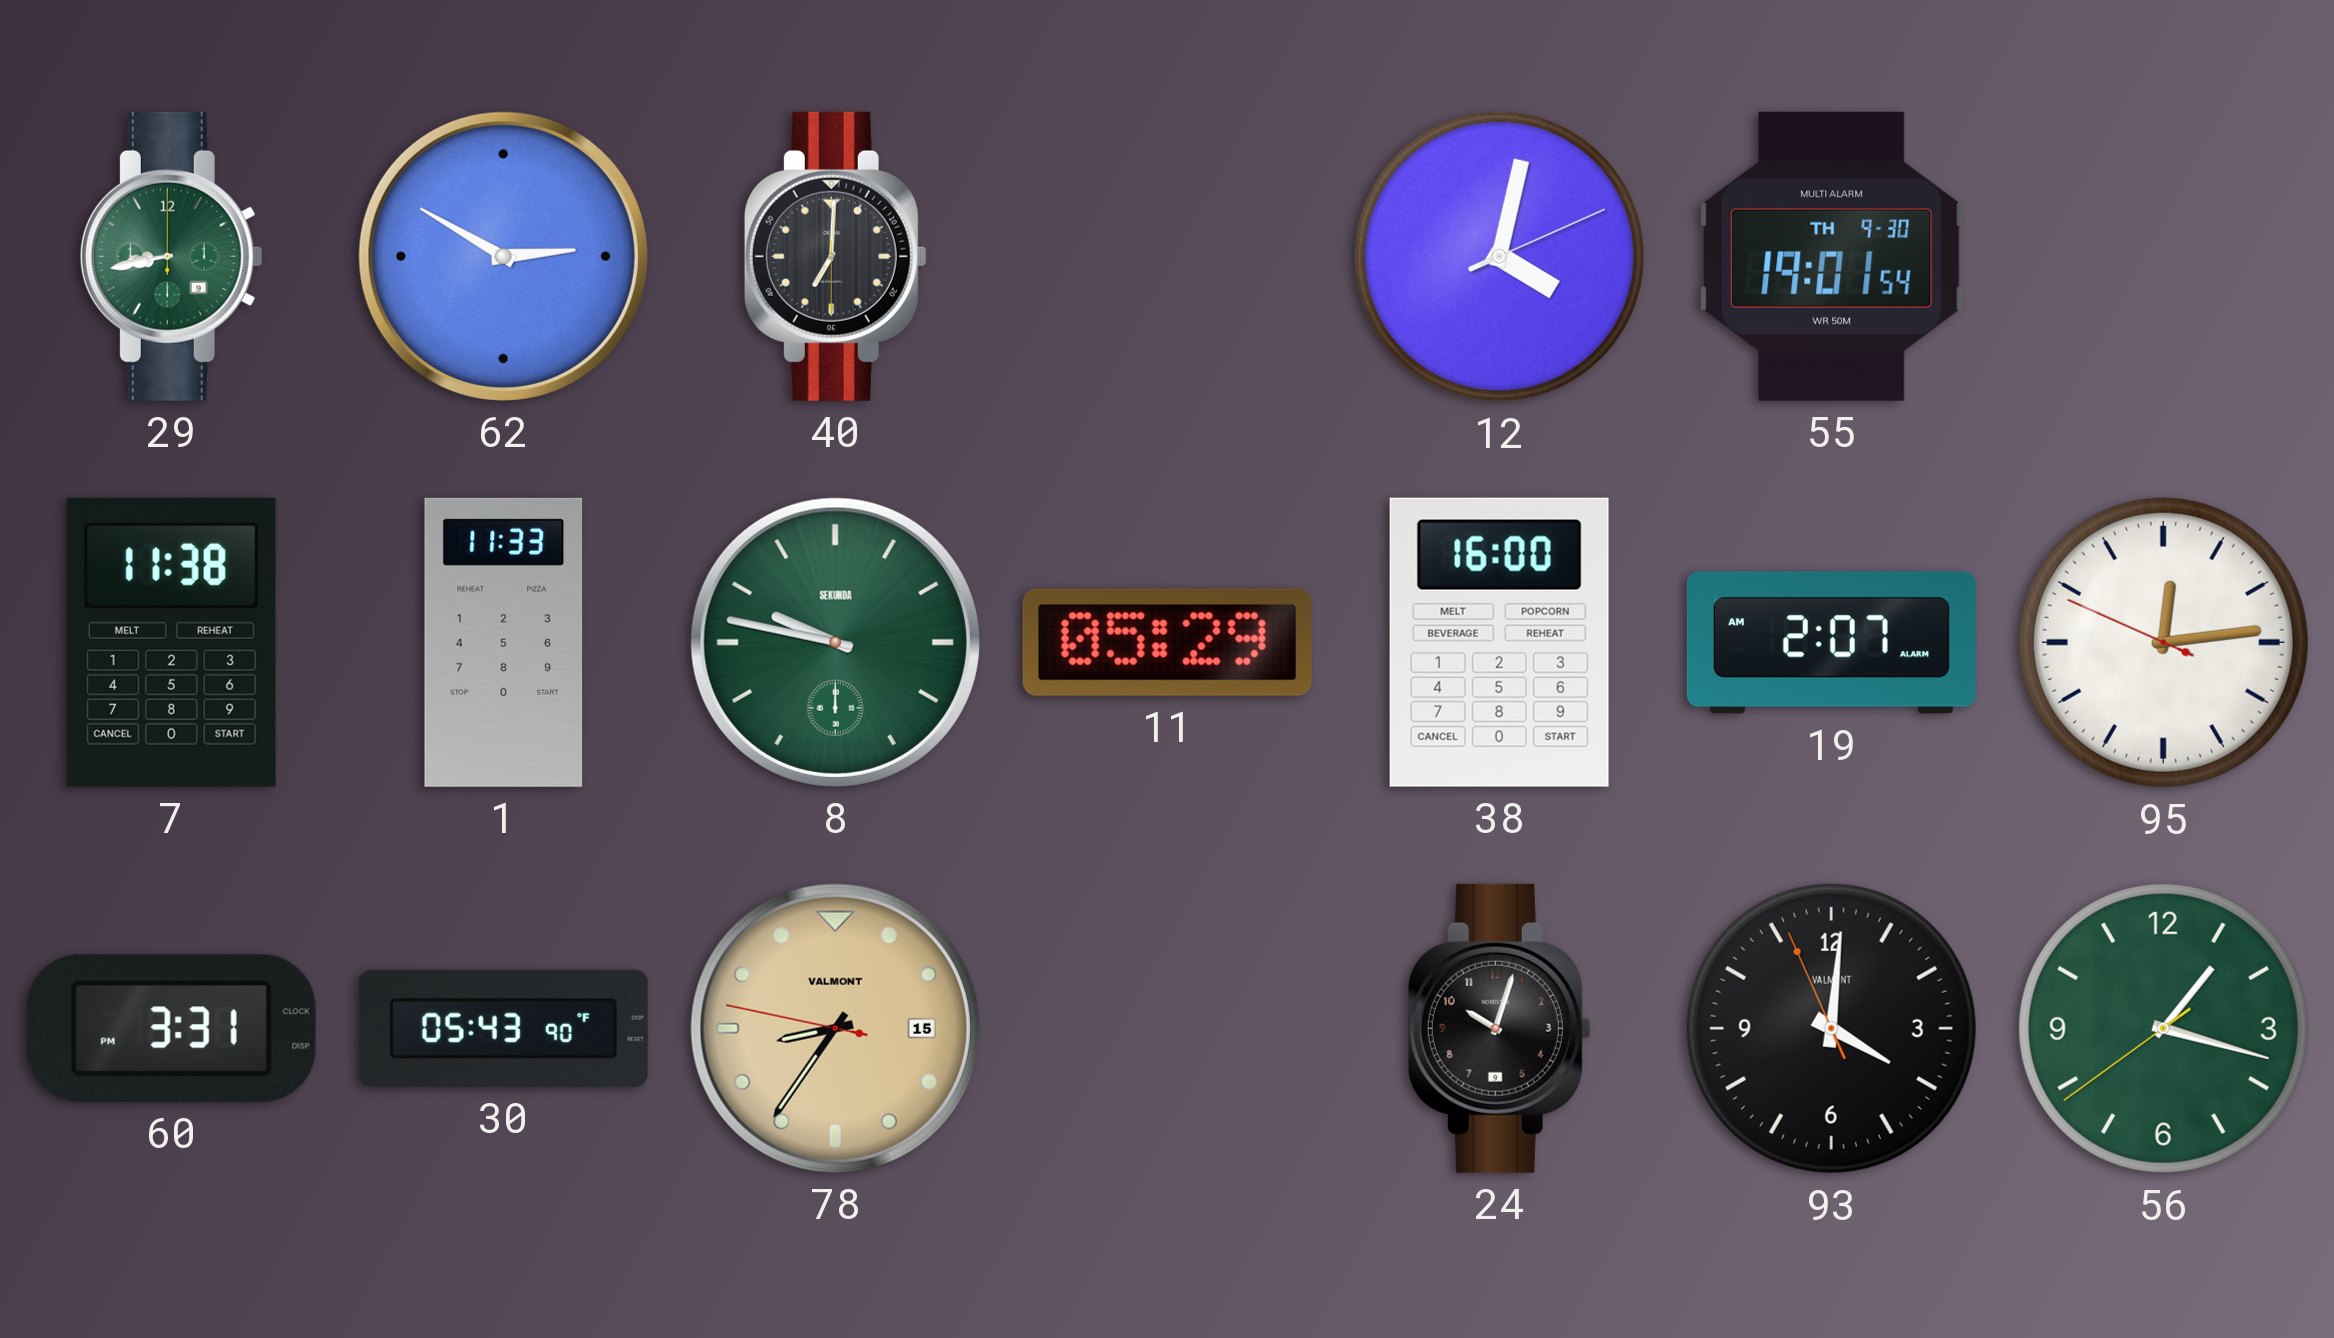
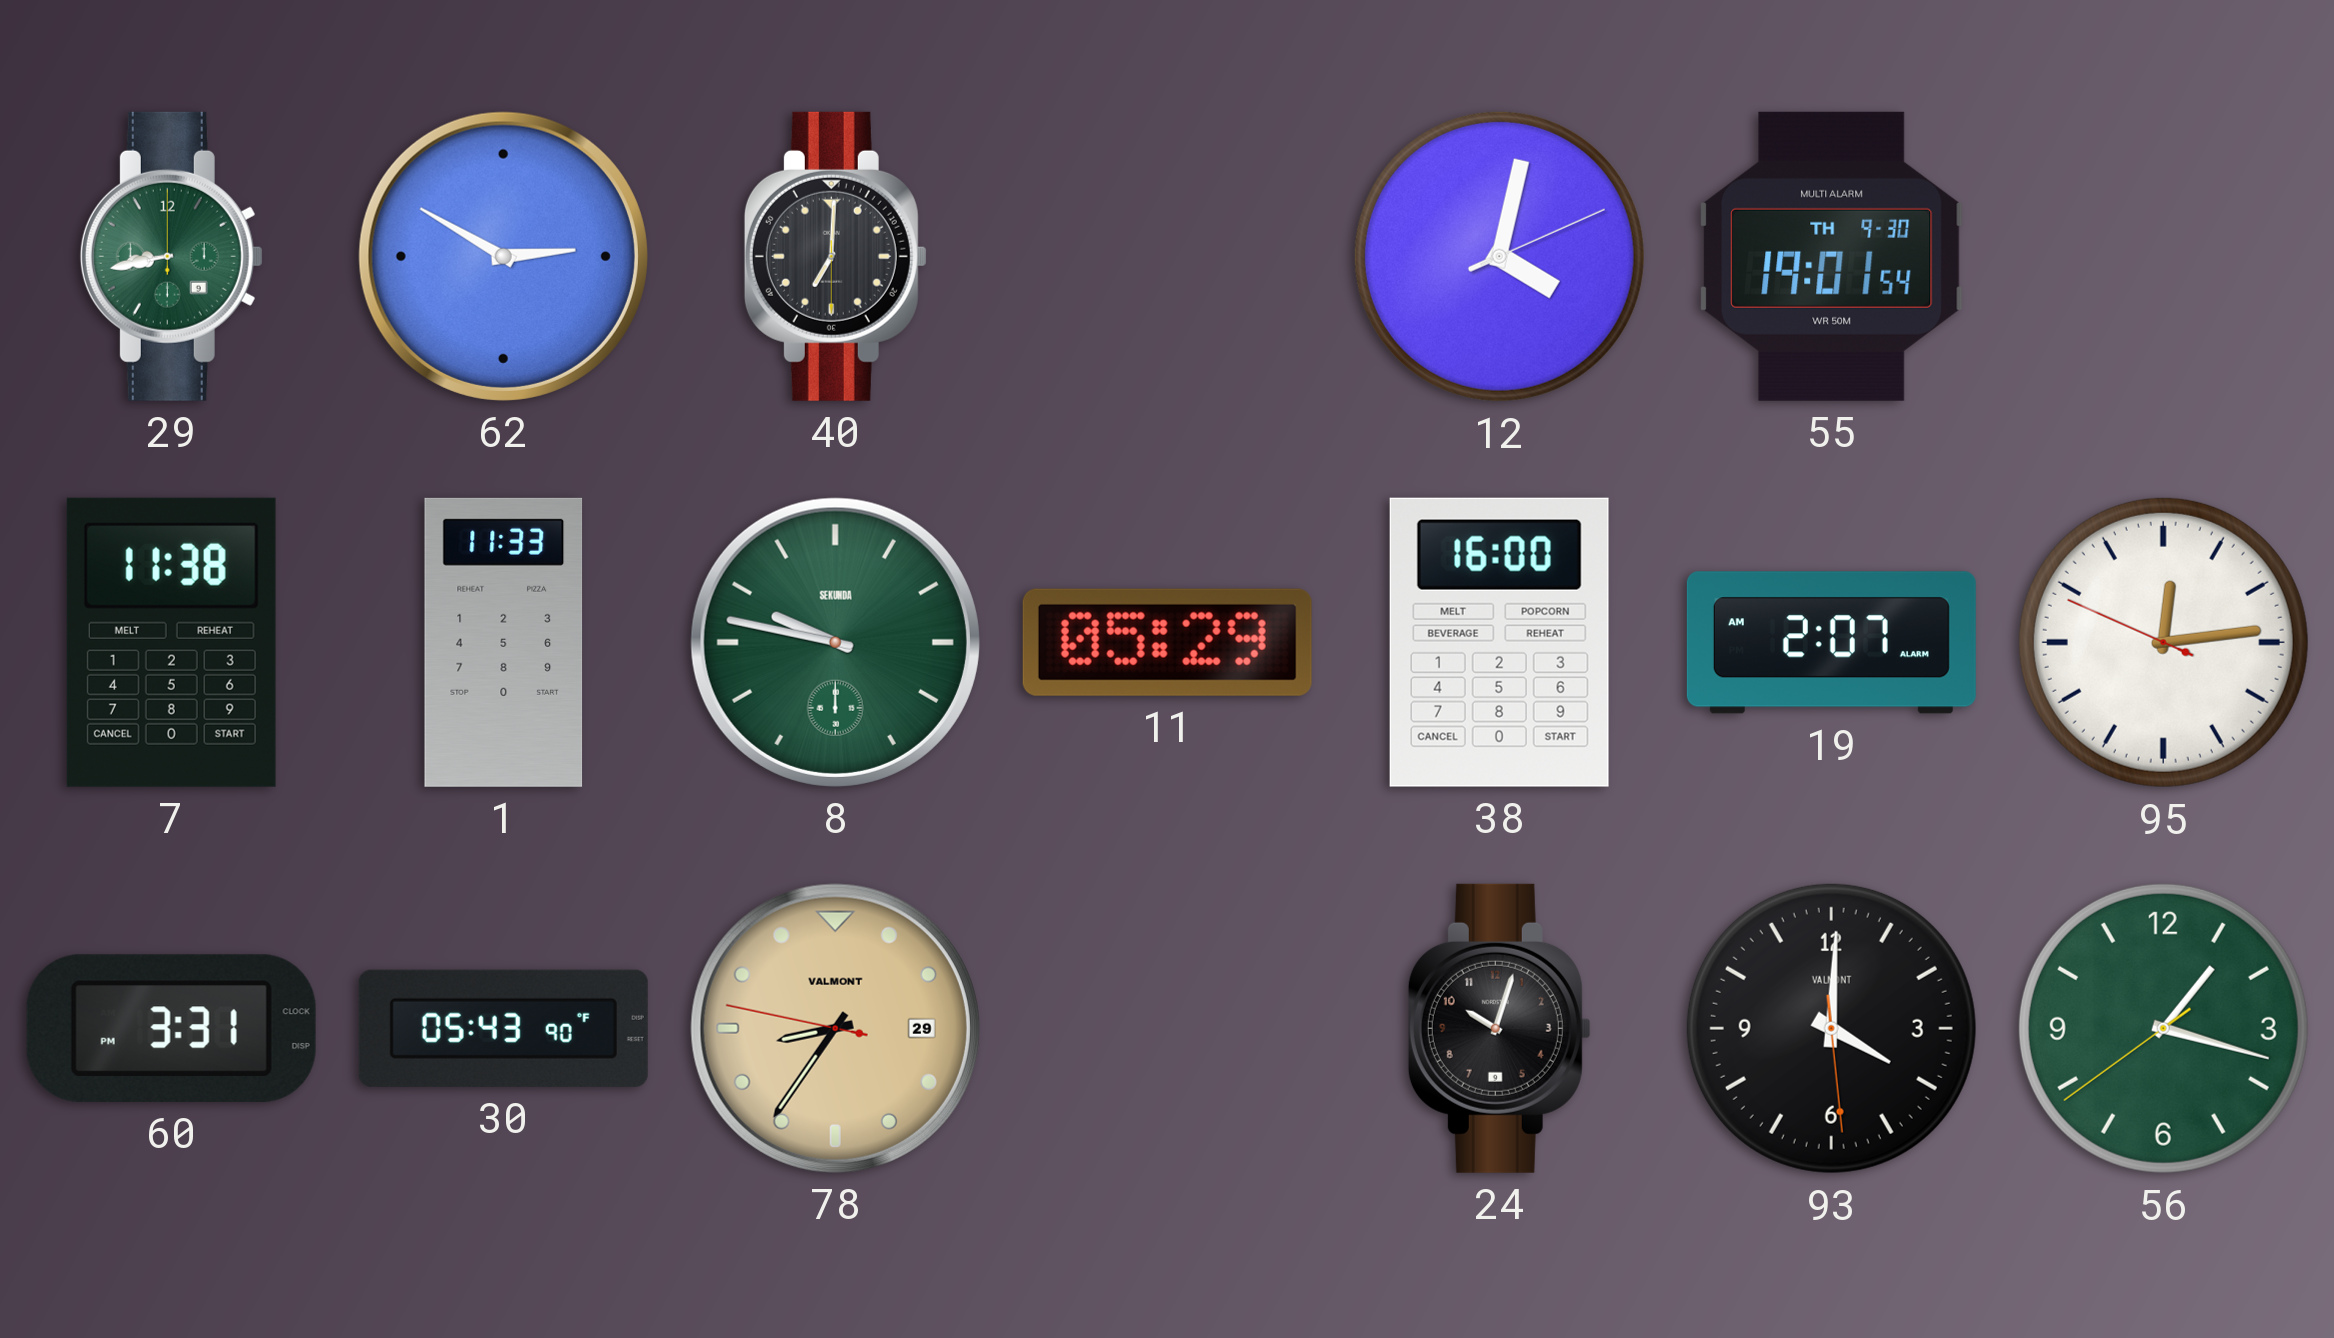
78 date: 15 -> 29
93: 4:00:56 -> 4:00:29
